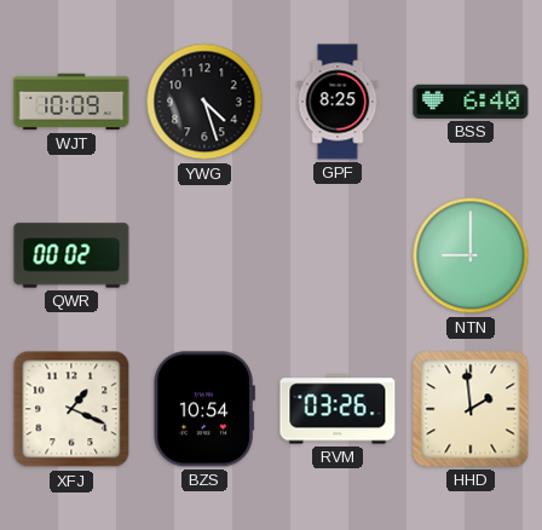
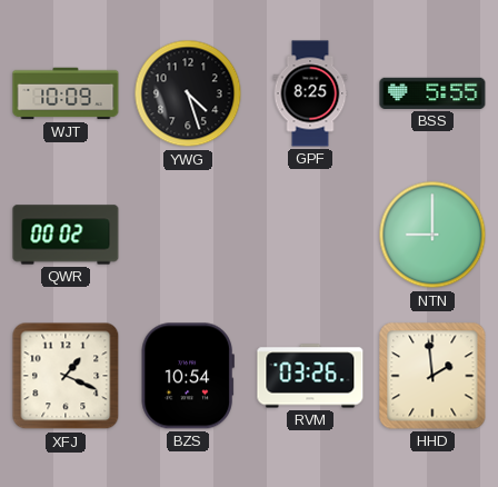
BSS: 6:40 -> 5:55
